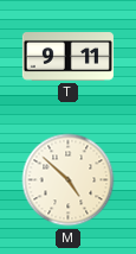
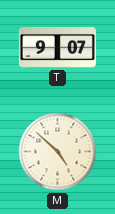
T: 9:11 -> 9:07
